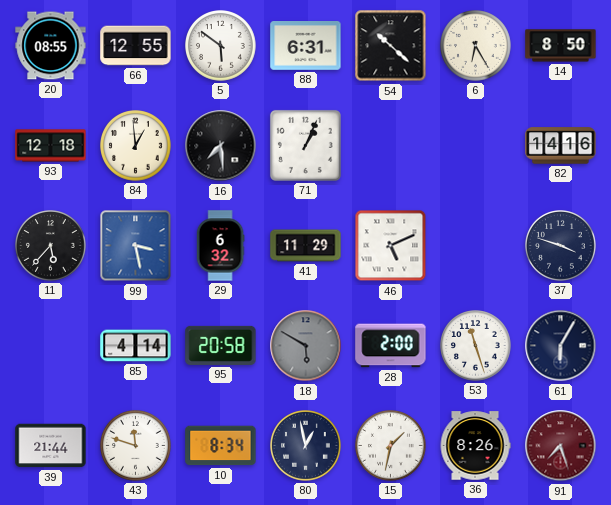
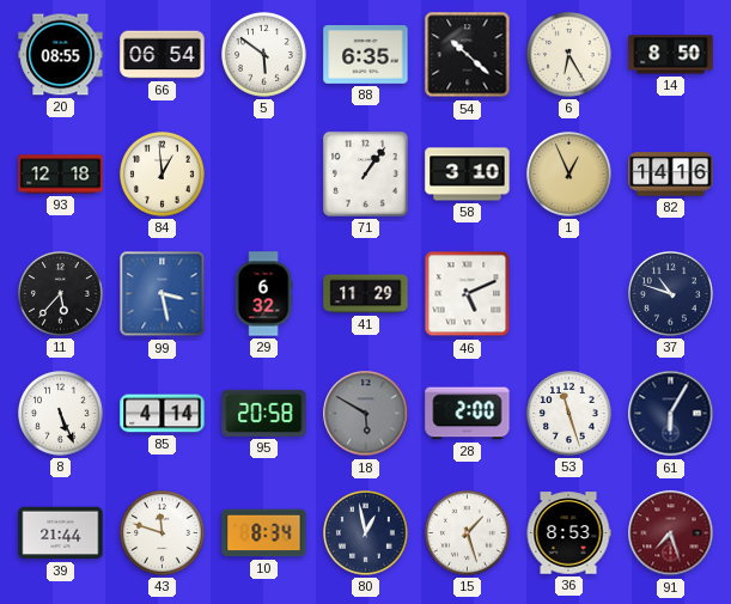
66: 12:55 -> 06:54
88: 6:31 -> 6:35
16: 7:29 -> none
71: 1:04 -> 1:06
58: none -> 3:10
1: none -> 12:56
37: 3:48 -> 10:48
8: none -> 5:26
15: 1:32 -> 1:27
36: 8:26 -> 8:53
